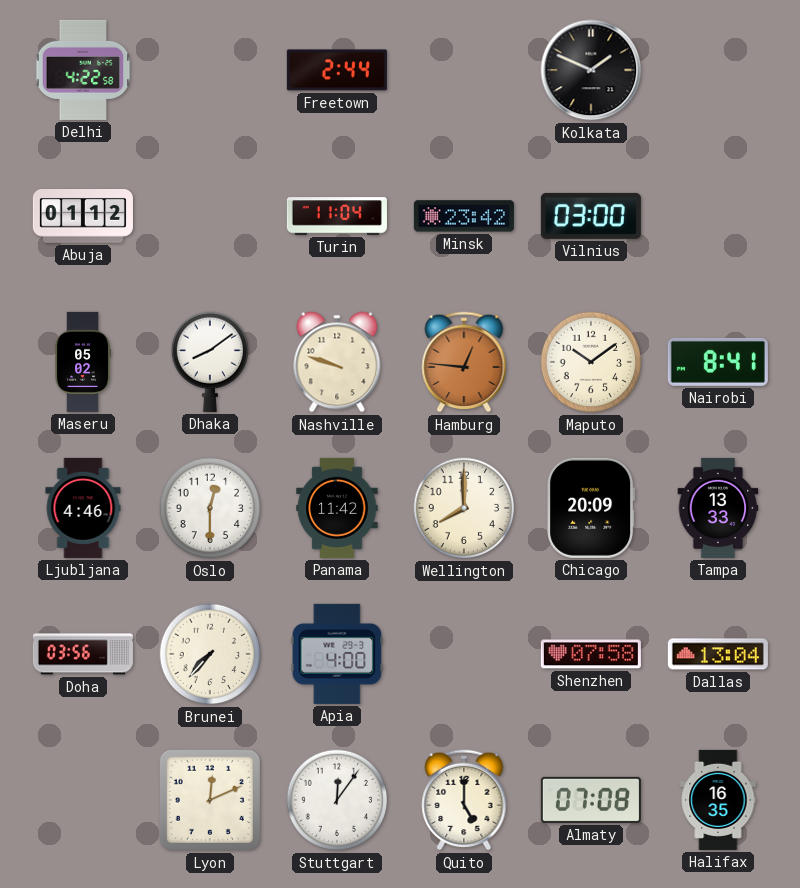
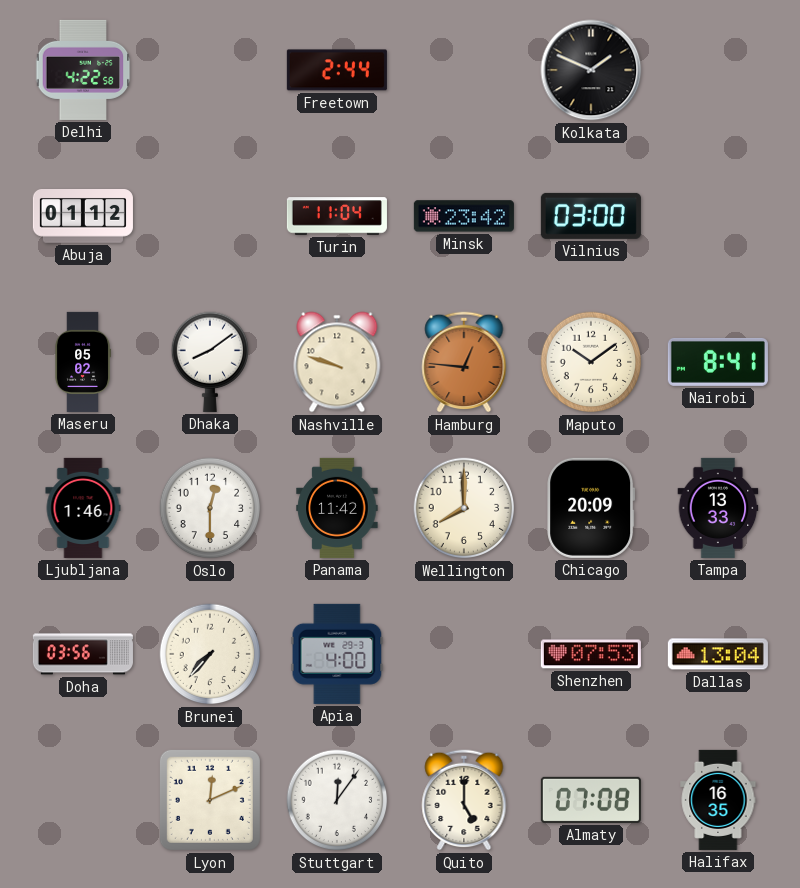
Ljubljana: 4:46 -> 1:46
Shenzhen: 07:58 -> 07:53
